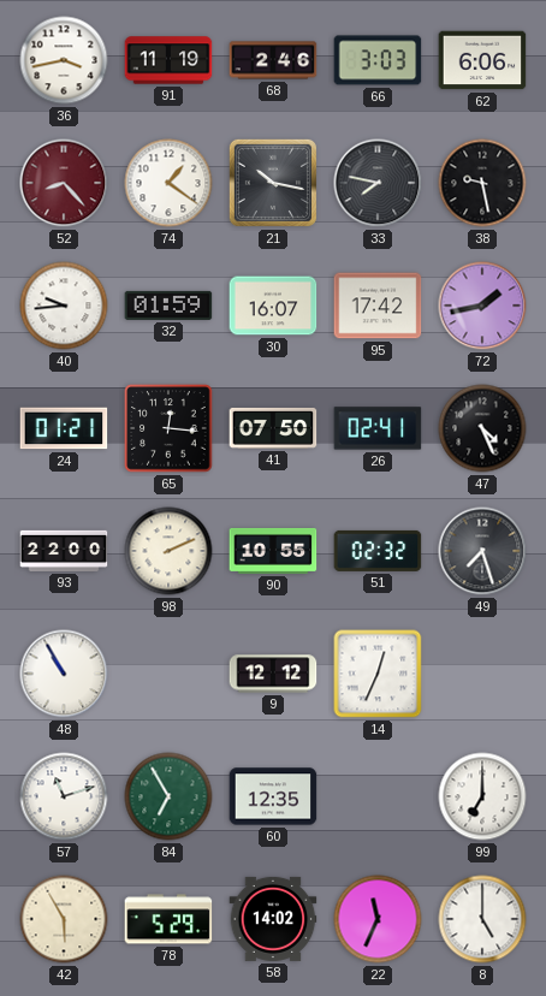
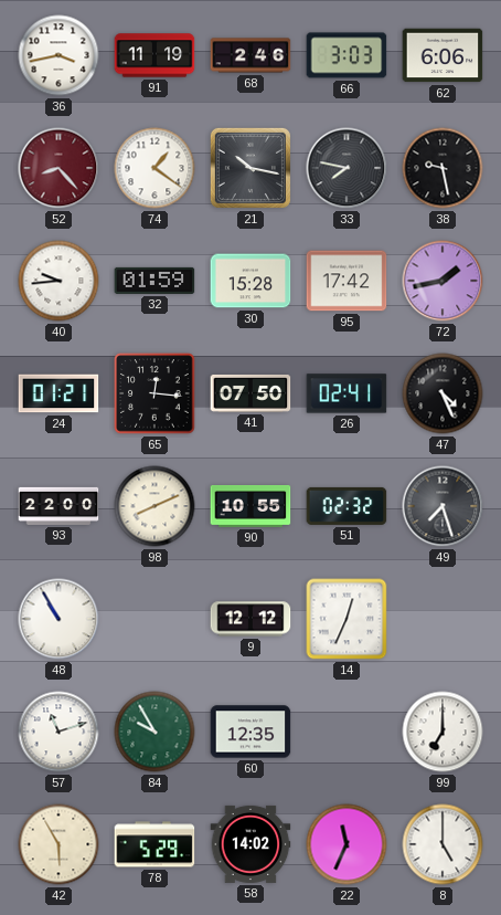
30: 16:07 -> 15:28
98: 2:11 -> 8:11
84: 6:55 -> 9:55
